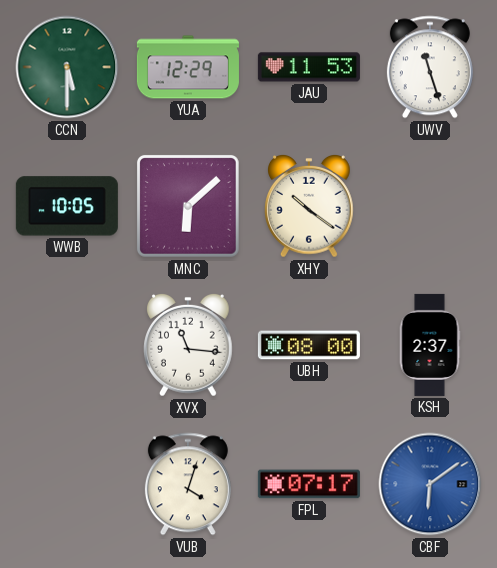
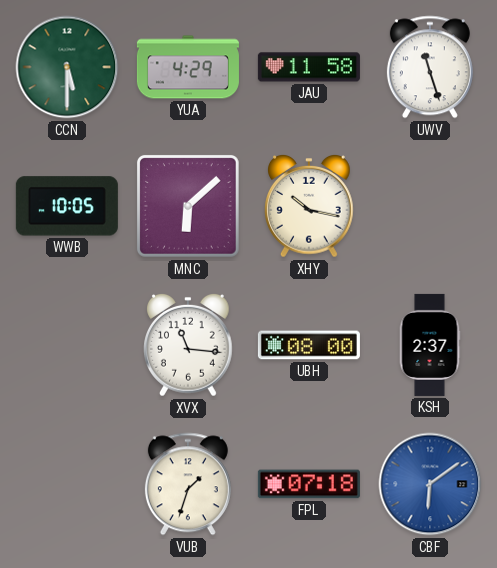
YUA: 12:29 -> 4:29
JAU: 11:53 -> 11:58
XHY: 10:21 -> 10:17
VUB: 4:03 -> 1:33
FPL: 07:17 -> 07:18
